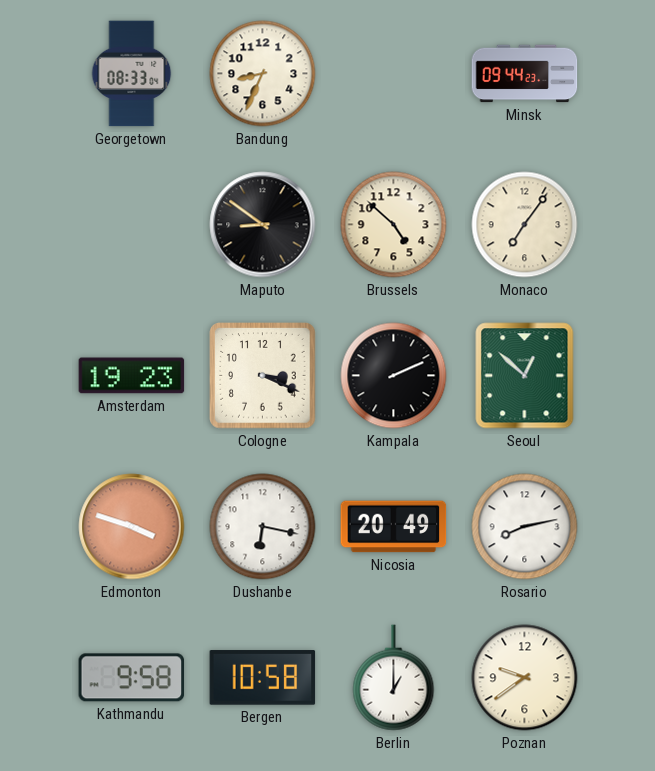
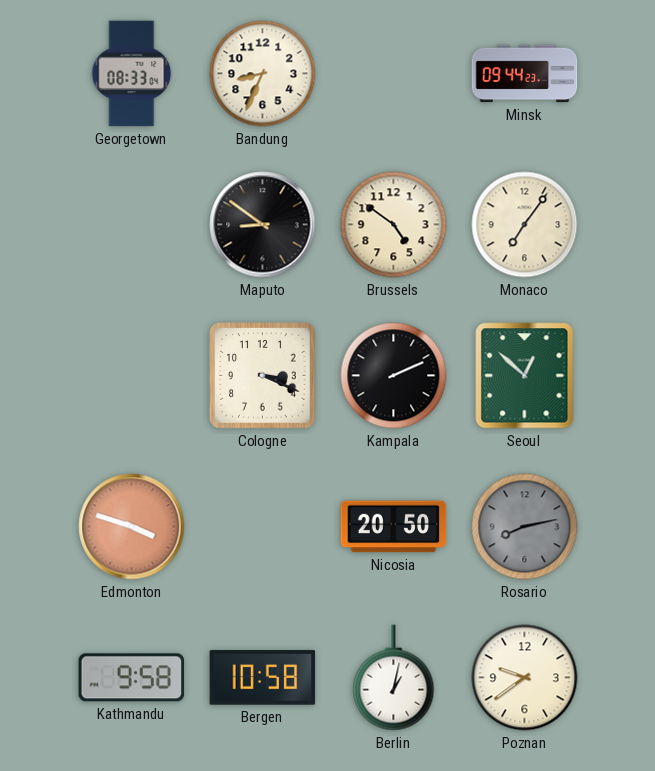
Brussels: 4:52 -> 4:51
Amsterdam: 19:23 -> none
Dushanbe: 6:17 -> none
Nicosia: 20:49 -> 20:50
Rosario dial: white -> grey
Berlin: 1:00 -> 1:02
